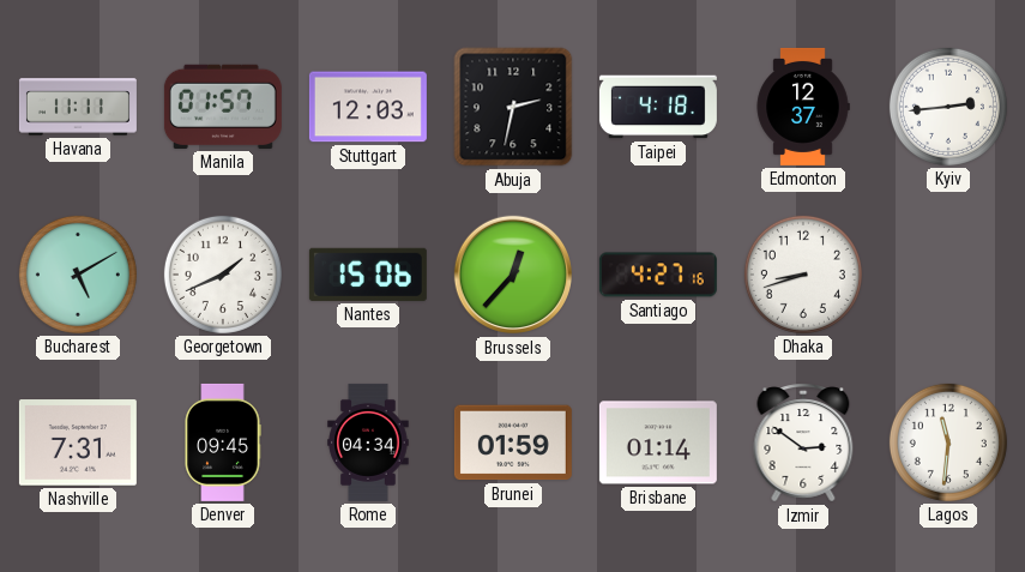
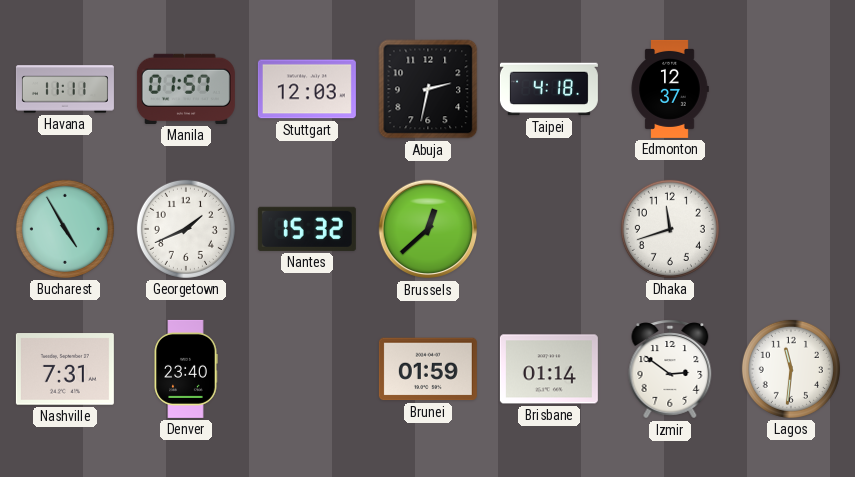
Kyiv: 2:44 -> none
Bucharest: 5:10 -> 4:55
Nantes: 15:06 -> 15:32
Brussels: 12:37 -> 12:38
Santiago: 4:27 -> none
Dhaka: 8:42 -> 11:42
Denver: 09:45 -> 23:40
Rome: 04:34 -> none
